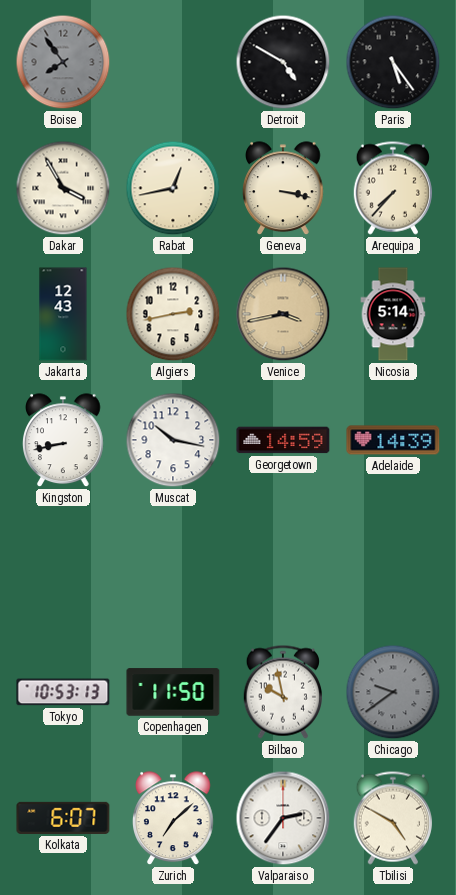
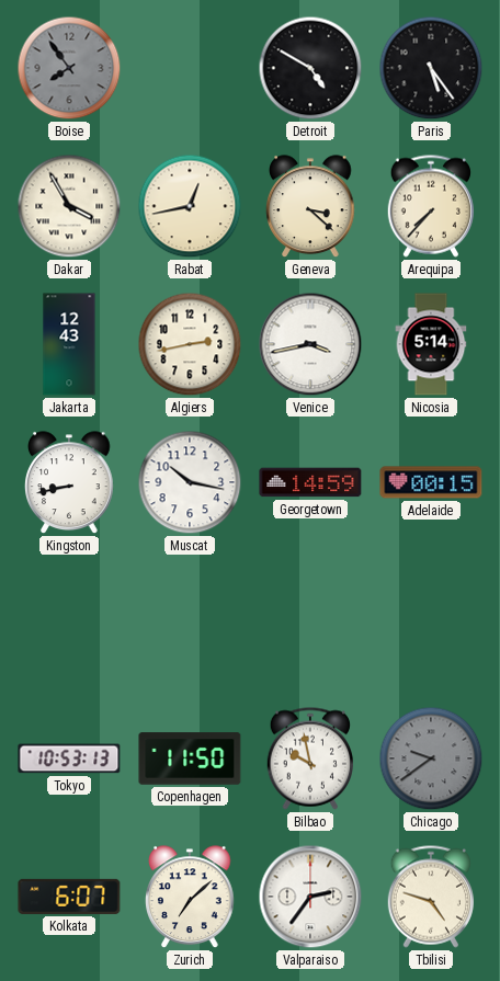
Geneva: 3:17 -> 3:22
Venice dial: champagne -> white
Adelaide: 14:39 -> 00:15
Tbilisi: 4:50 -> 4:48
